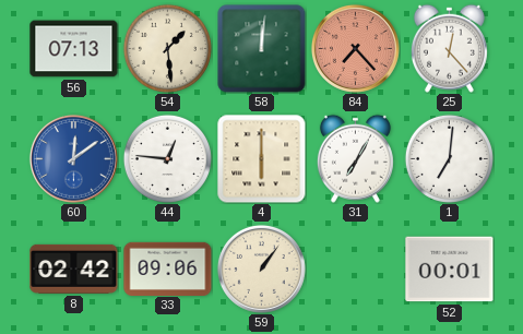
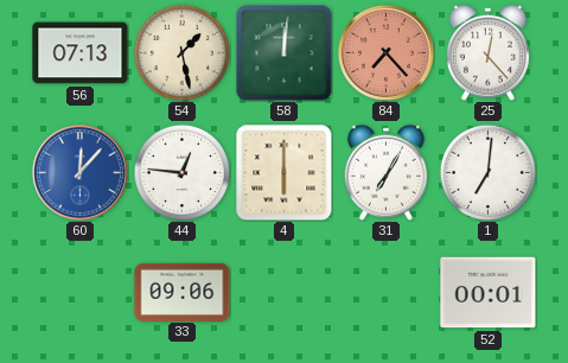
54: 1:29 -> 1:28
60: 12:09 -> 12:07
8: 02:42 -> none
59: 1:06 -> none
